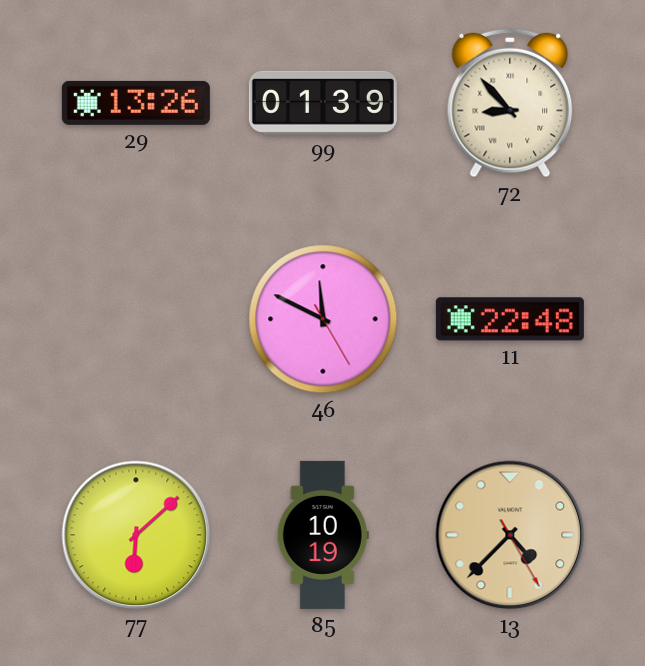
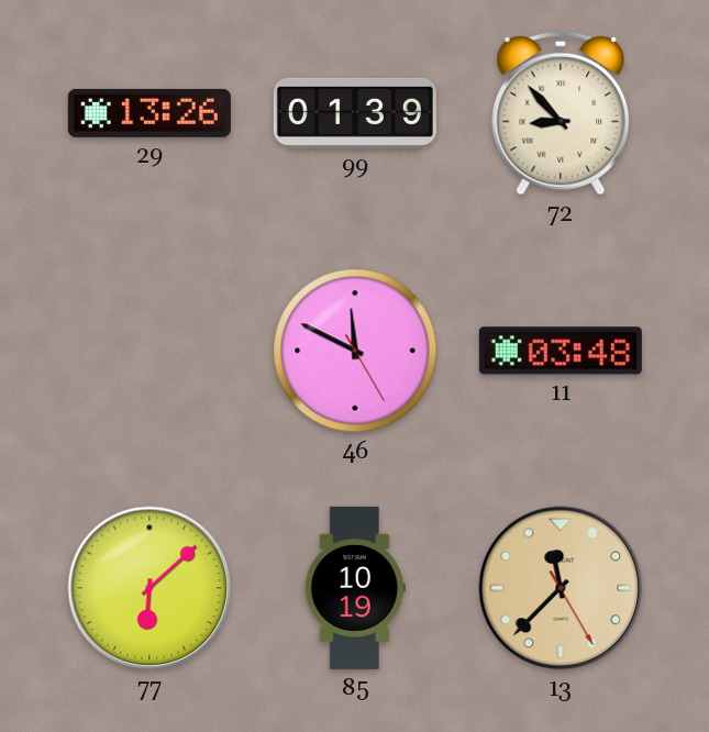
11: 22:48 -> 03:48
13: 4:37 -> 11:37
